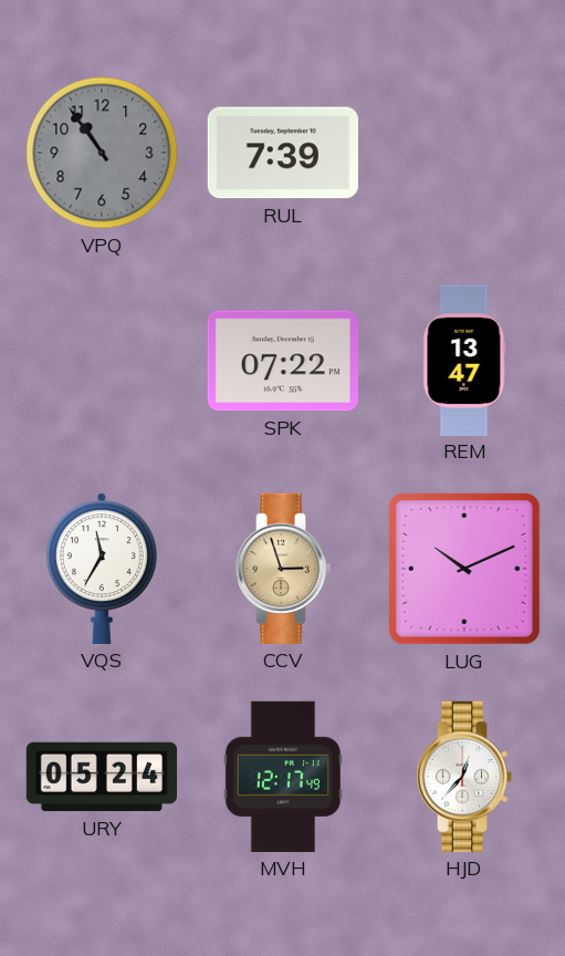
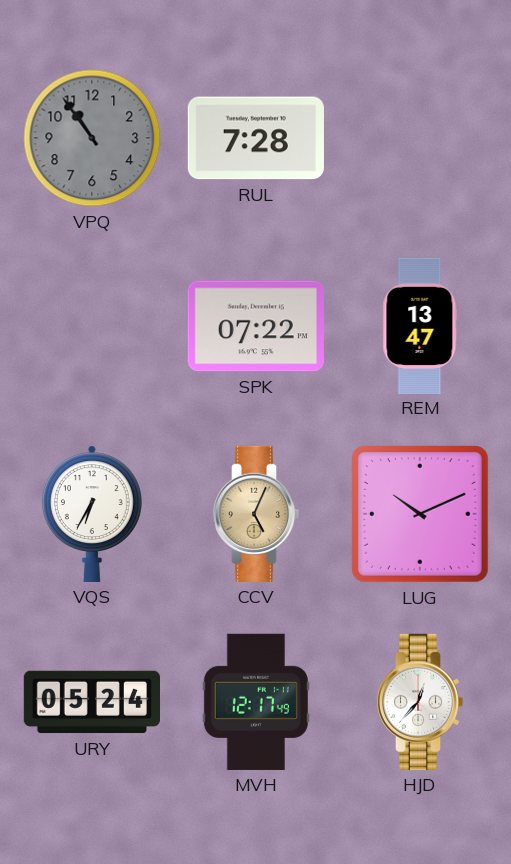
RUL: 7:39 -> 7:28
VQS: 11:35 -> 6:35
CCV: 2:57 -> 5:04
